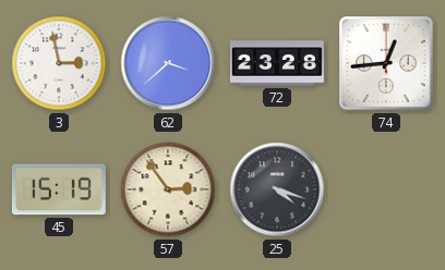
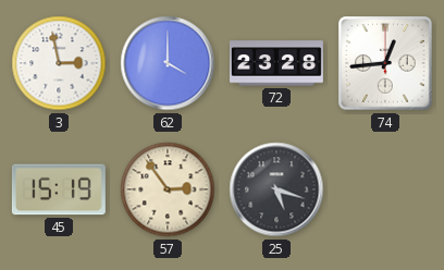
62: 3:38 -> 4:00
25: 4:18 -> 5:18
